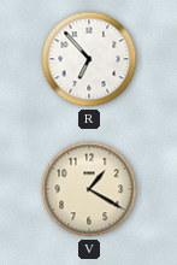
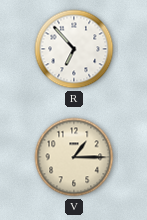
V: 1:20 -> 1:15
